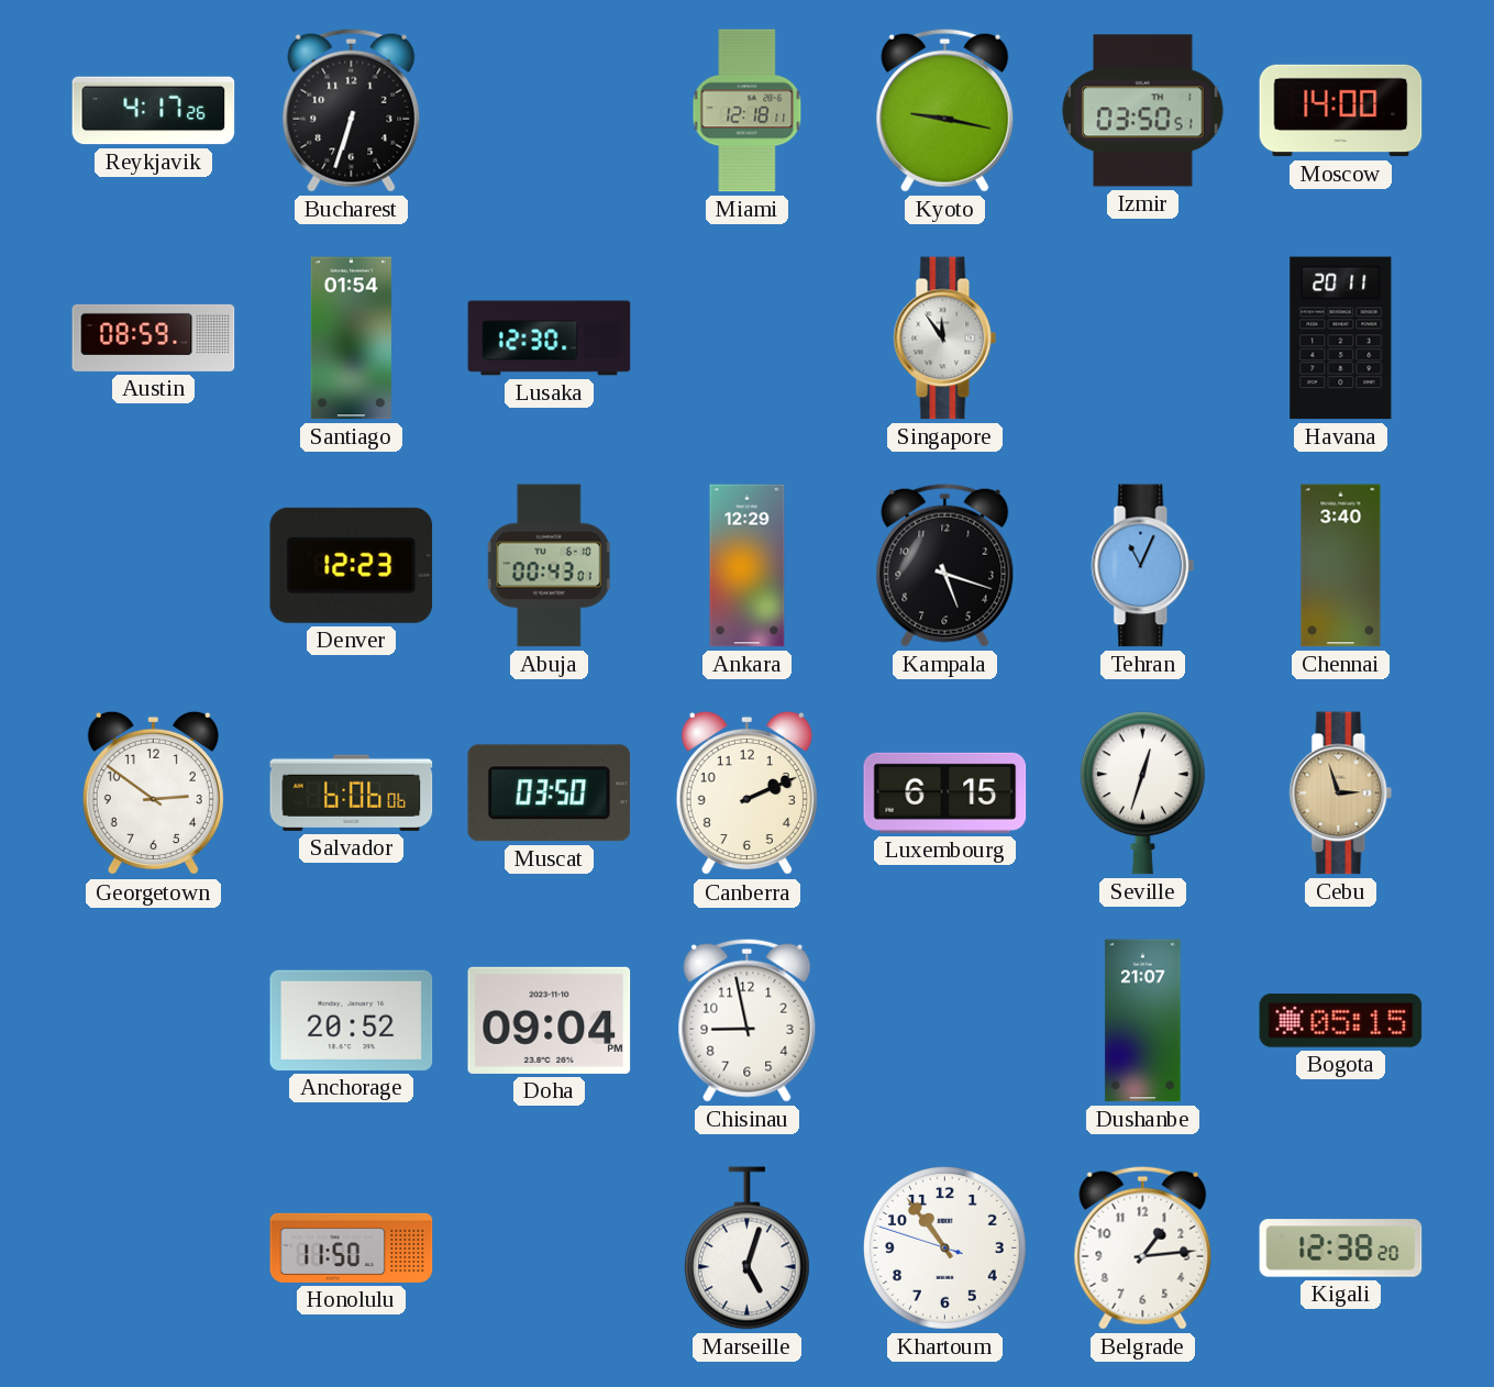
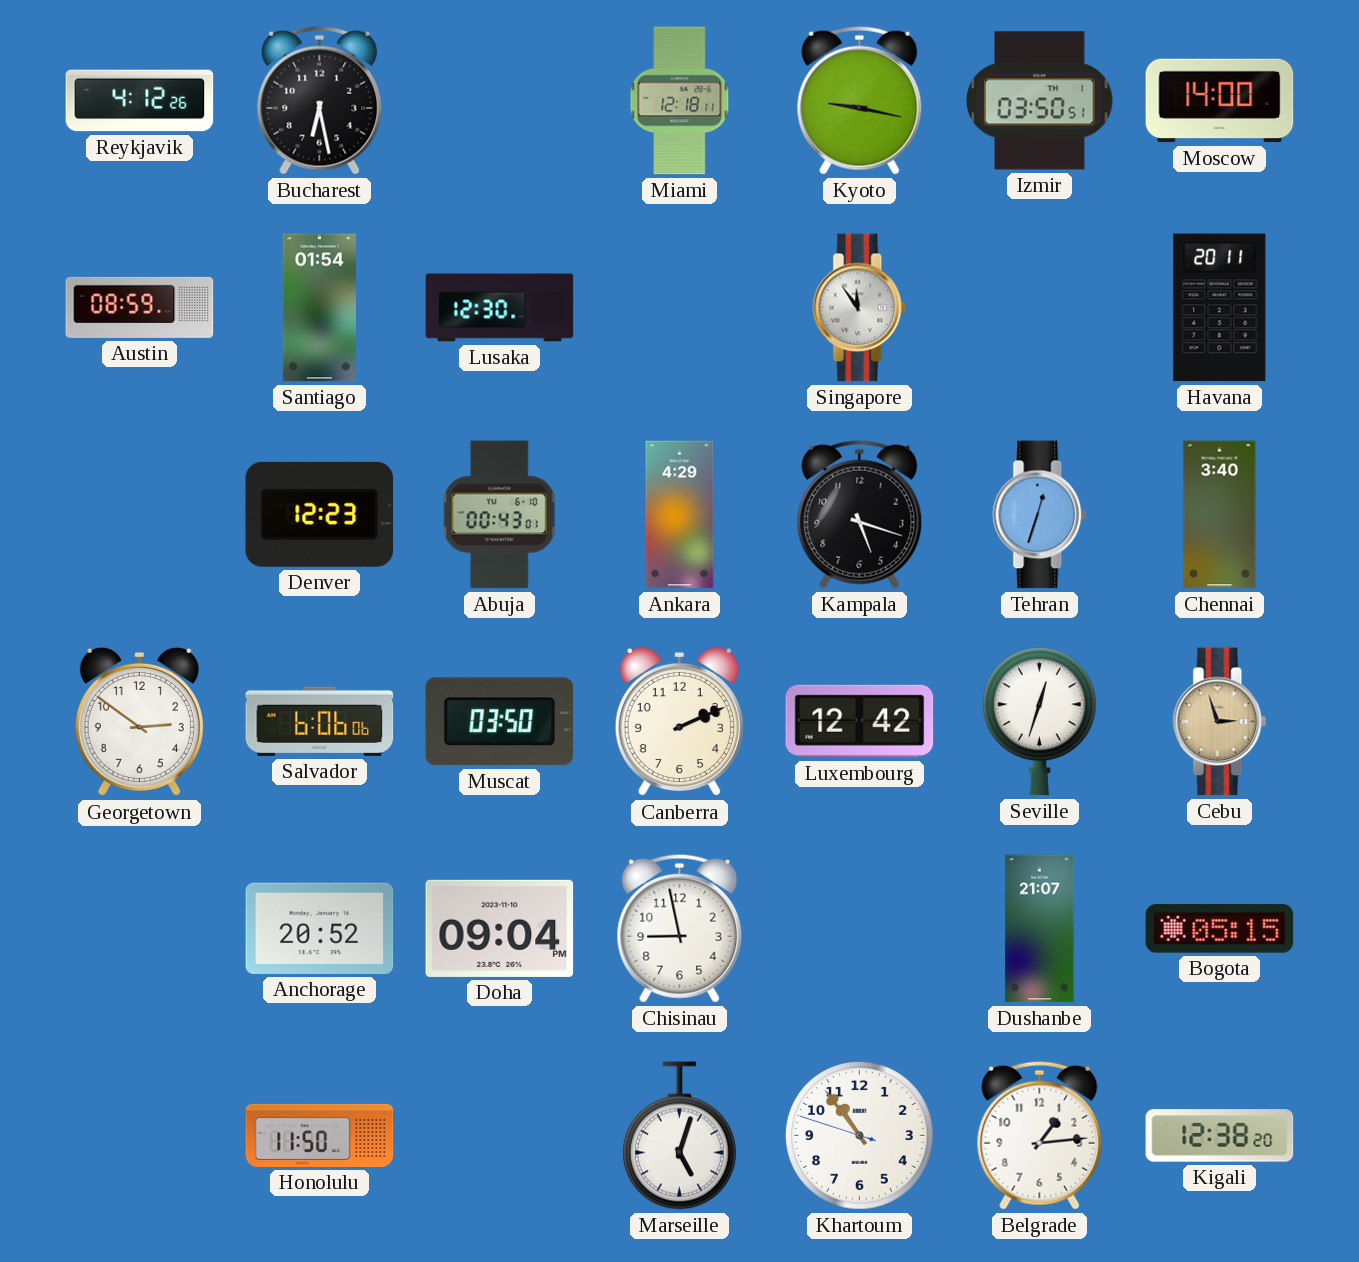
Reykjavik: 4:17 -> 4:12
Bucharest: 6:33 -> 6:28
Ankara: 12:29 -> 4:29
Tehran: 11:04 -> 12:33
Luxembourg: 6:15 -> 12:42
